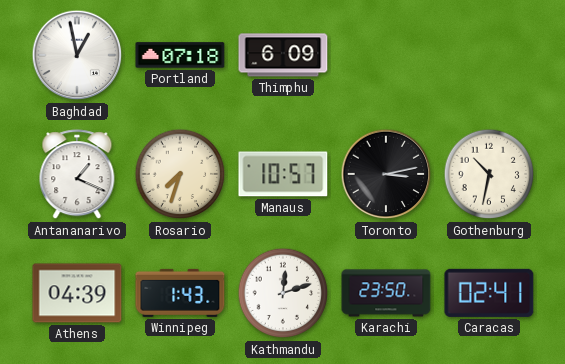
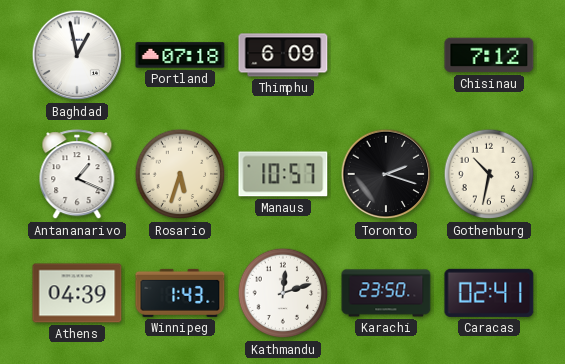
Chisinau: none -> 7:12
Rosario: 7:33 -> 5:33
Toronto: 3:13 -> 2:18
